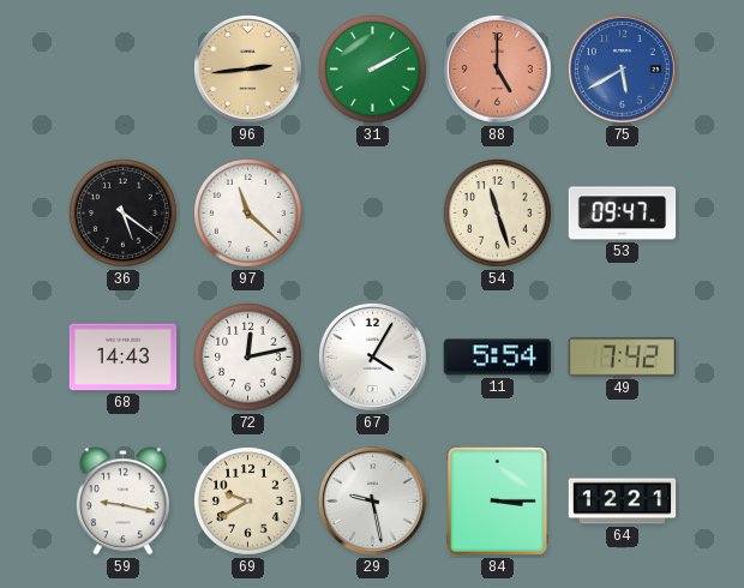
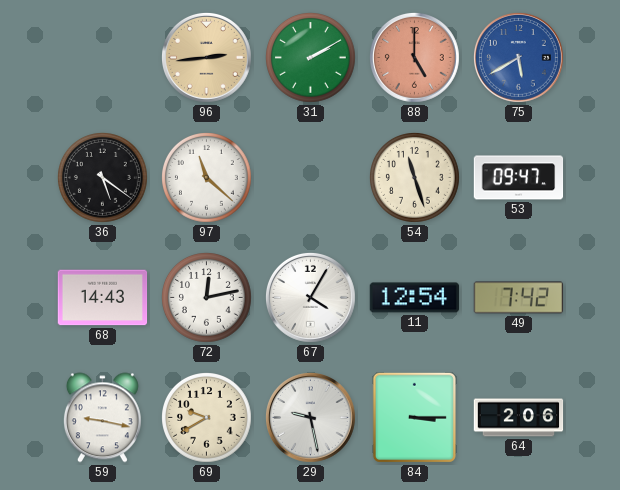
11: 5:54 -> 12:54
64: 12:21 -> 2:06
